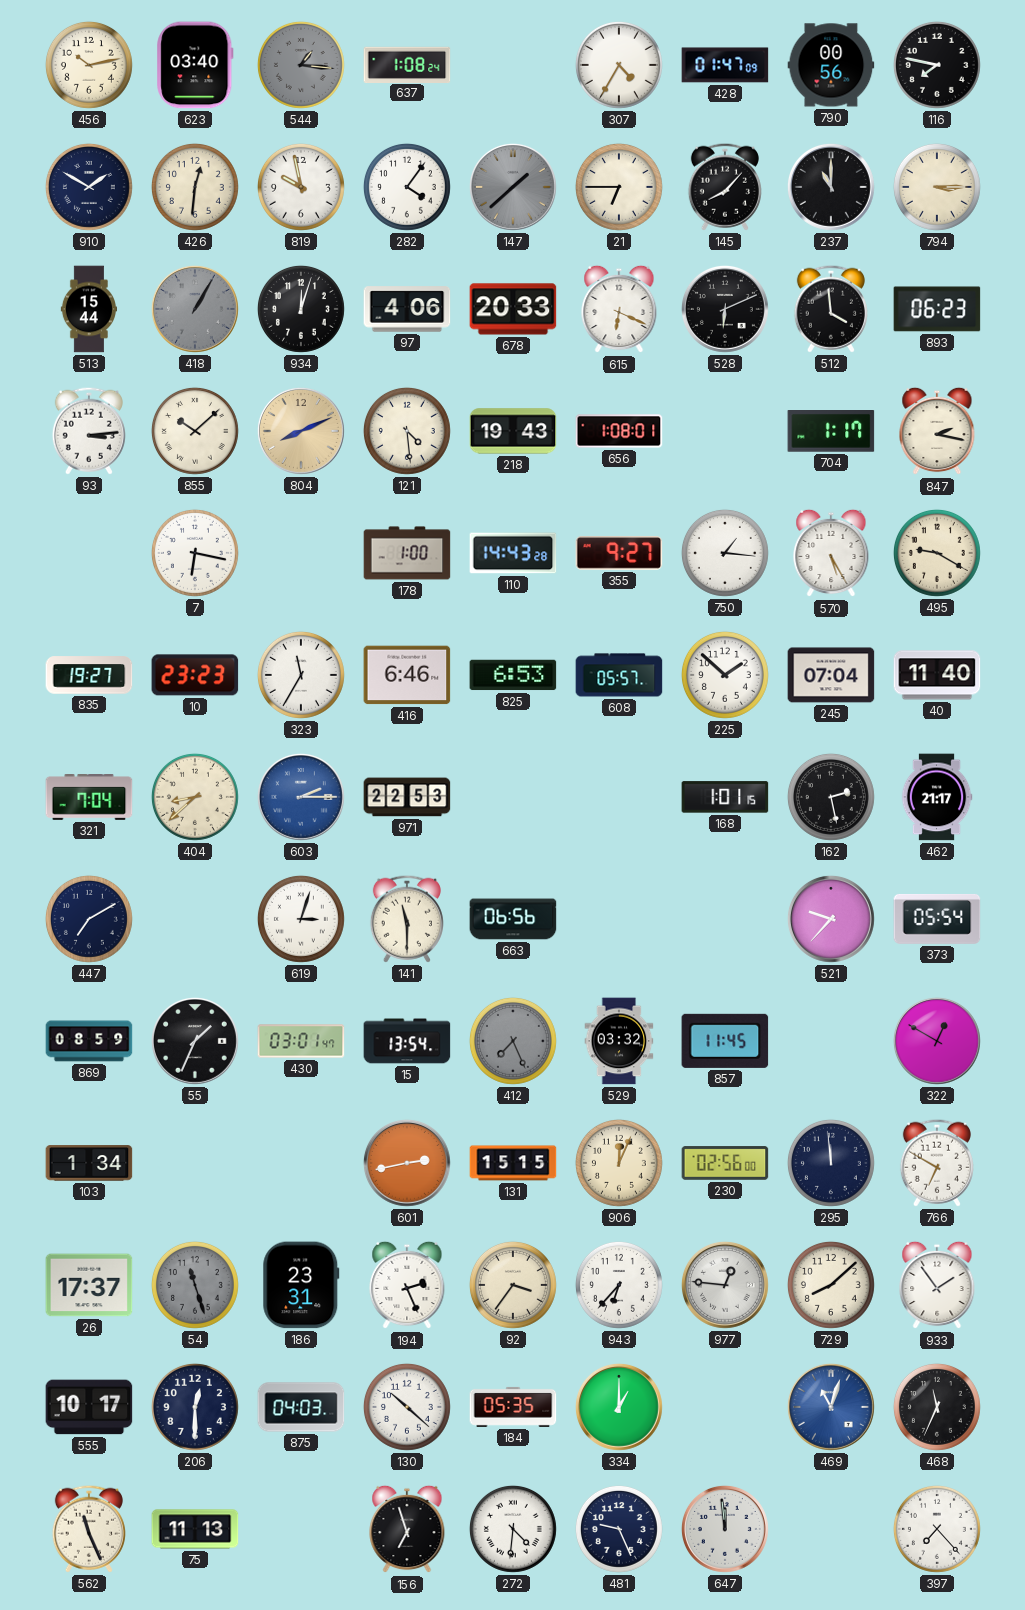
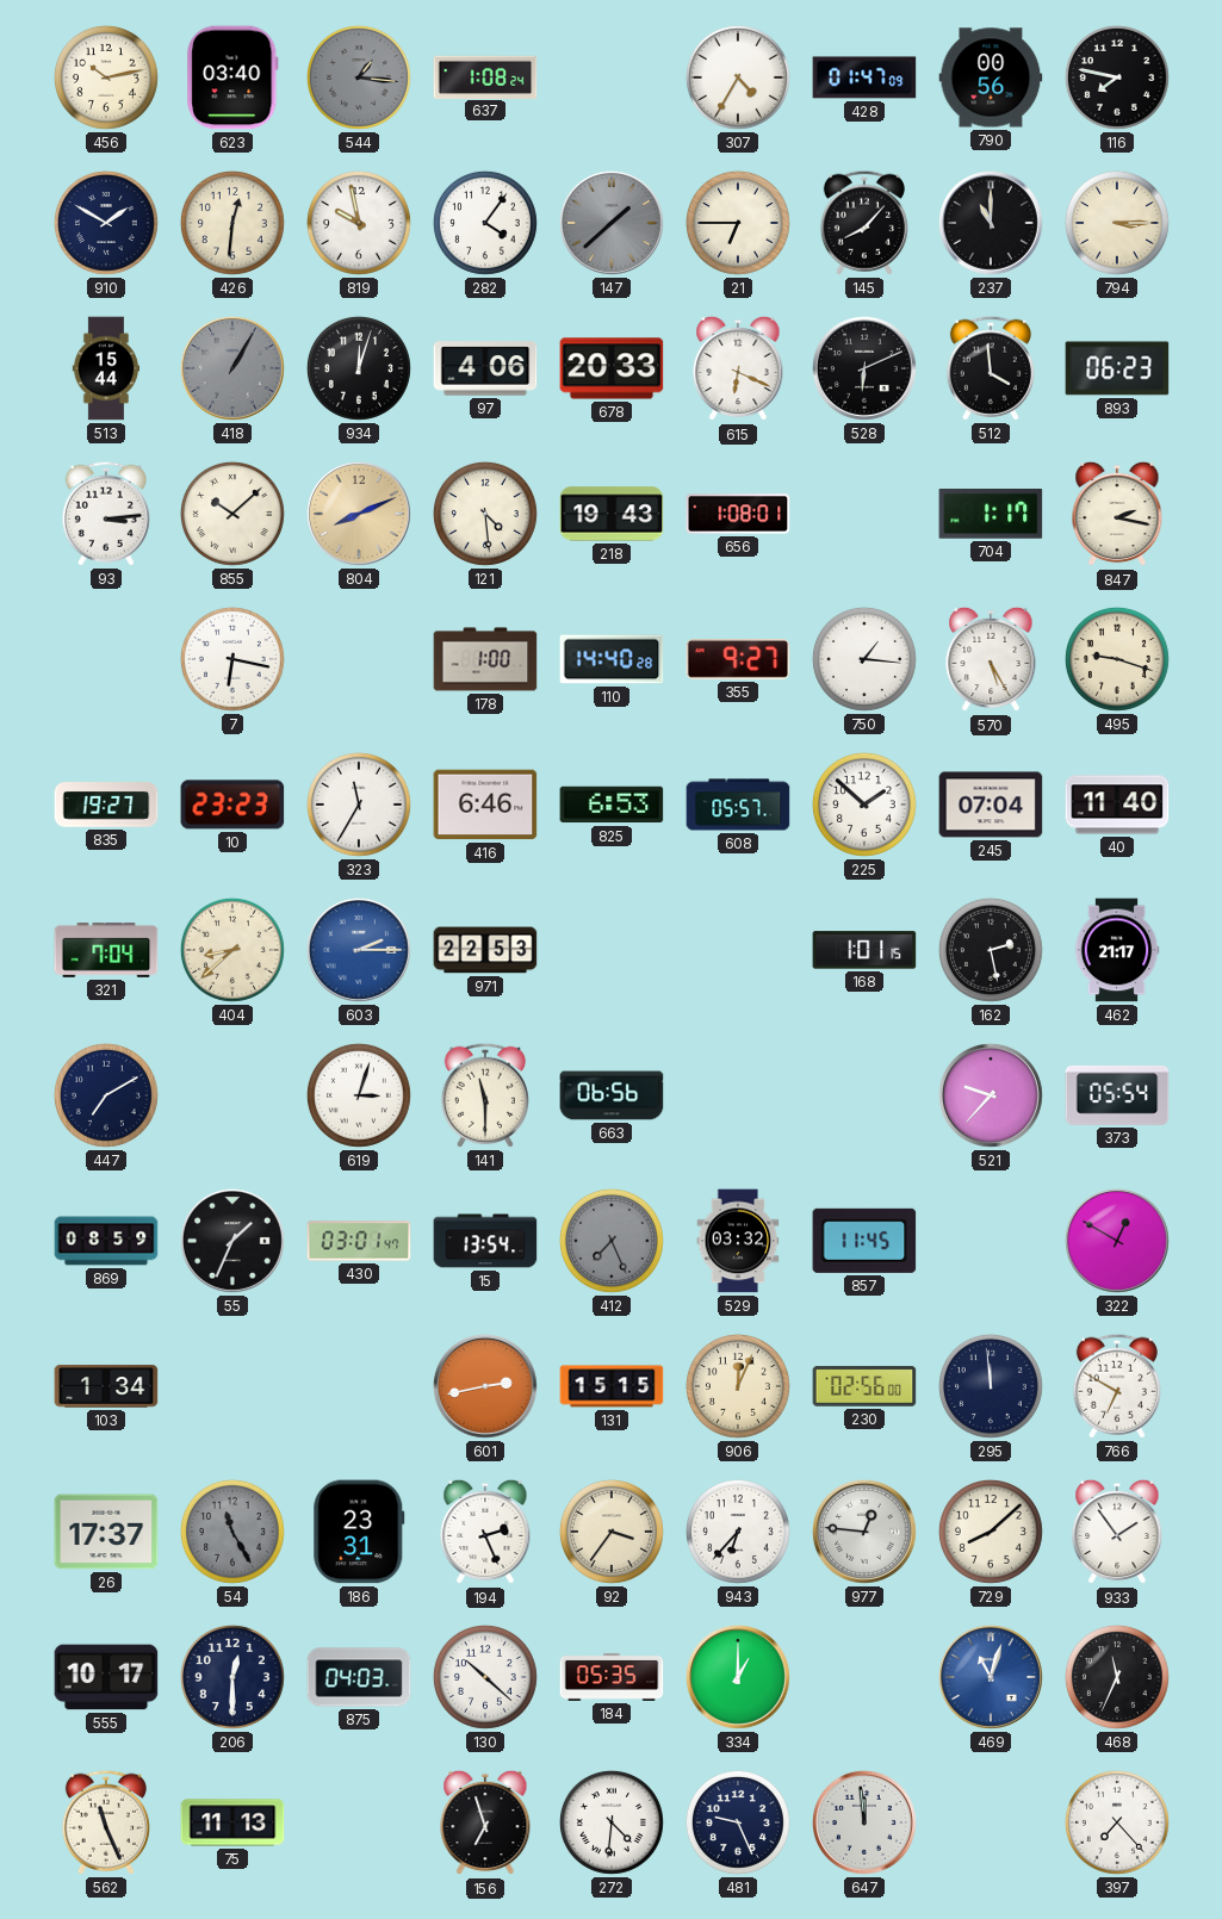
110: 14:43 -> 14:40
495: 9:20 -> 9:18
54: 11:27 -> 11:25
